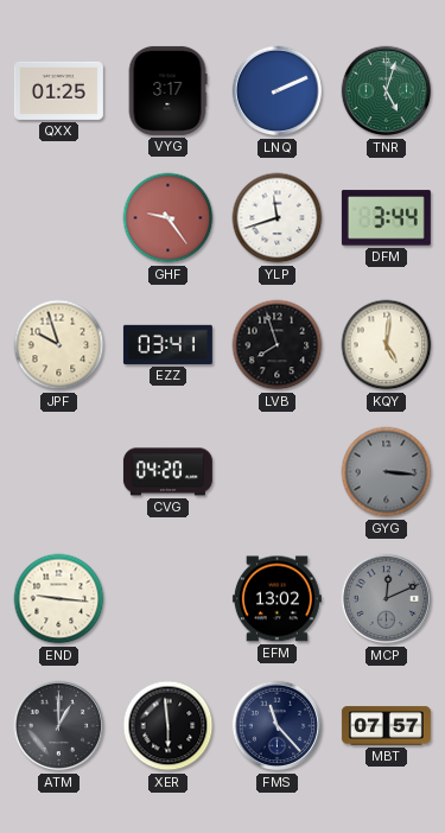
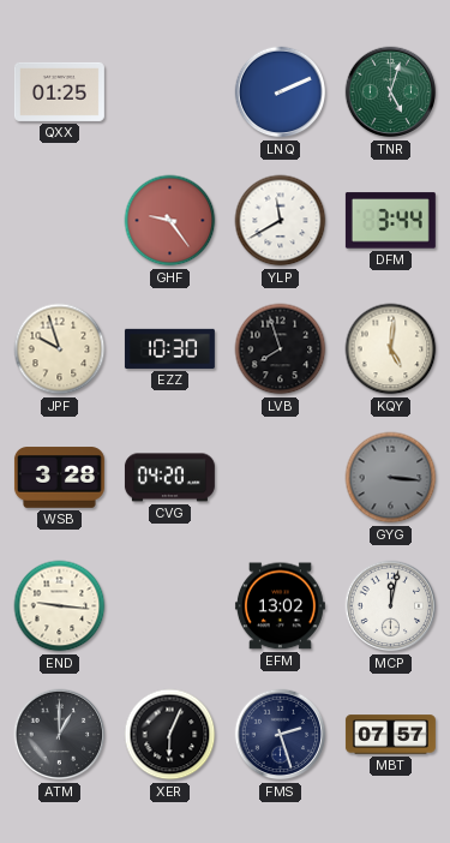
VYG: 3:17 -> none
YLP: 11:42 -> 11:40
EZZ: 03:41 -> 10:30
WSB: none -> 3:28
MCP: 12:11 -> 12:02
MCP dial: grey -> white
XER: 5:59 -> 6:04
FMS: 11:23 -> 2:27
